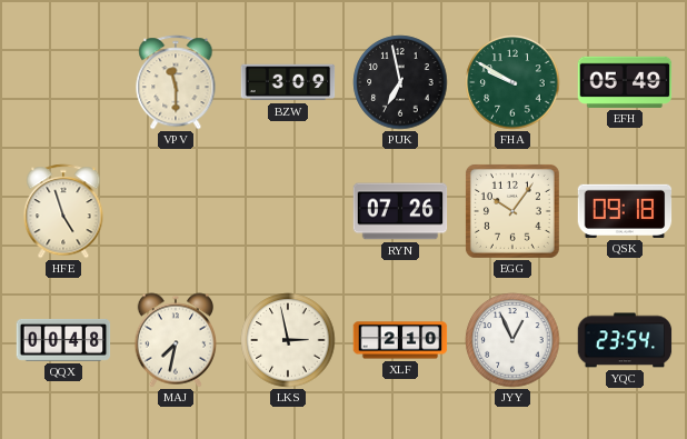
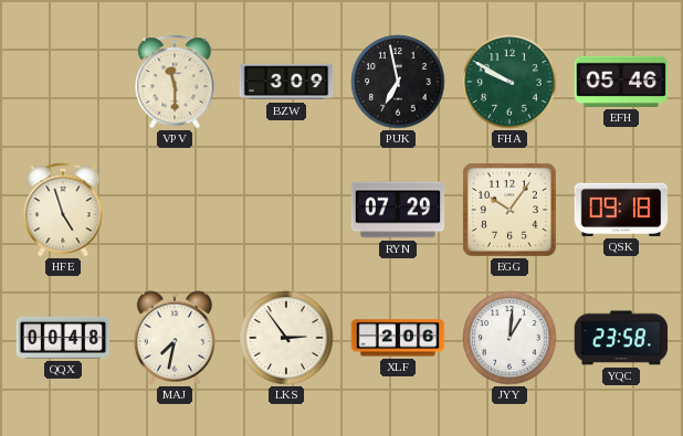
EFH: 05:49 -> 05:46
RYN: 07:26 -> 07:29
LKS: 2:58 -> 2:54
XLF: 2:10 -> 2:06
JYY: 12:56 -> 1:01
YQC: 23:54 -> 23:58
